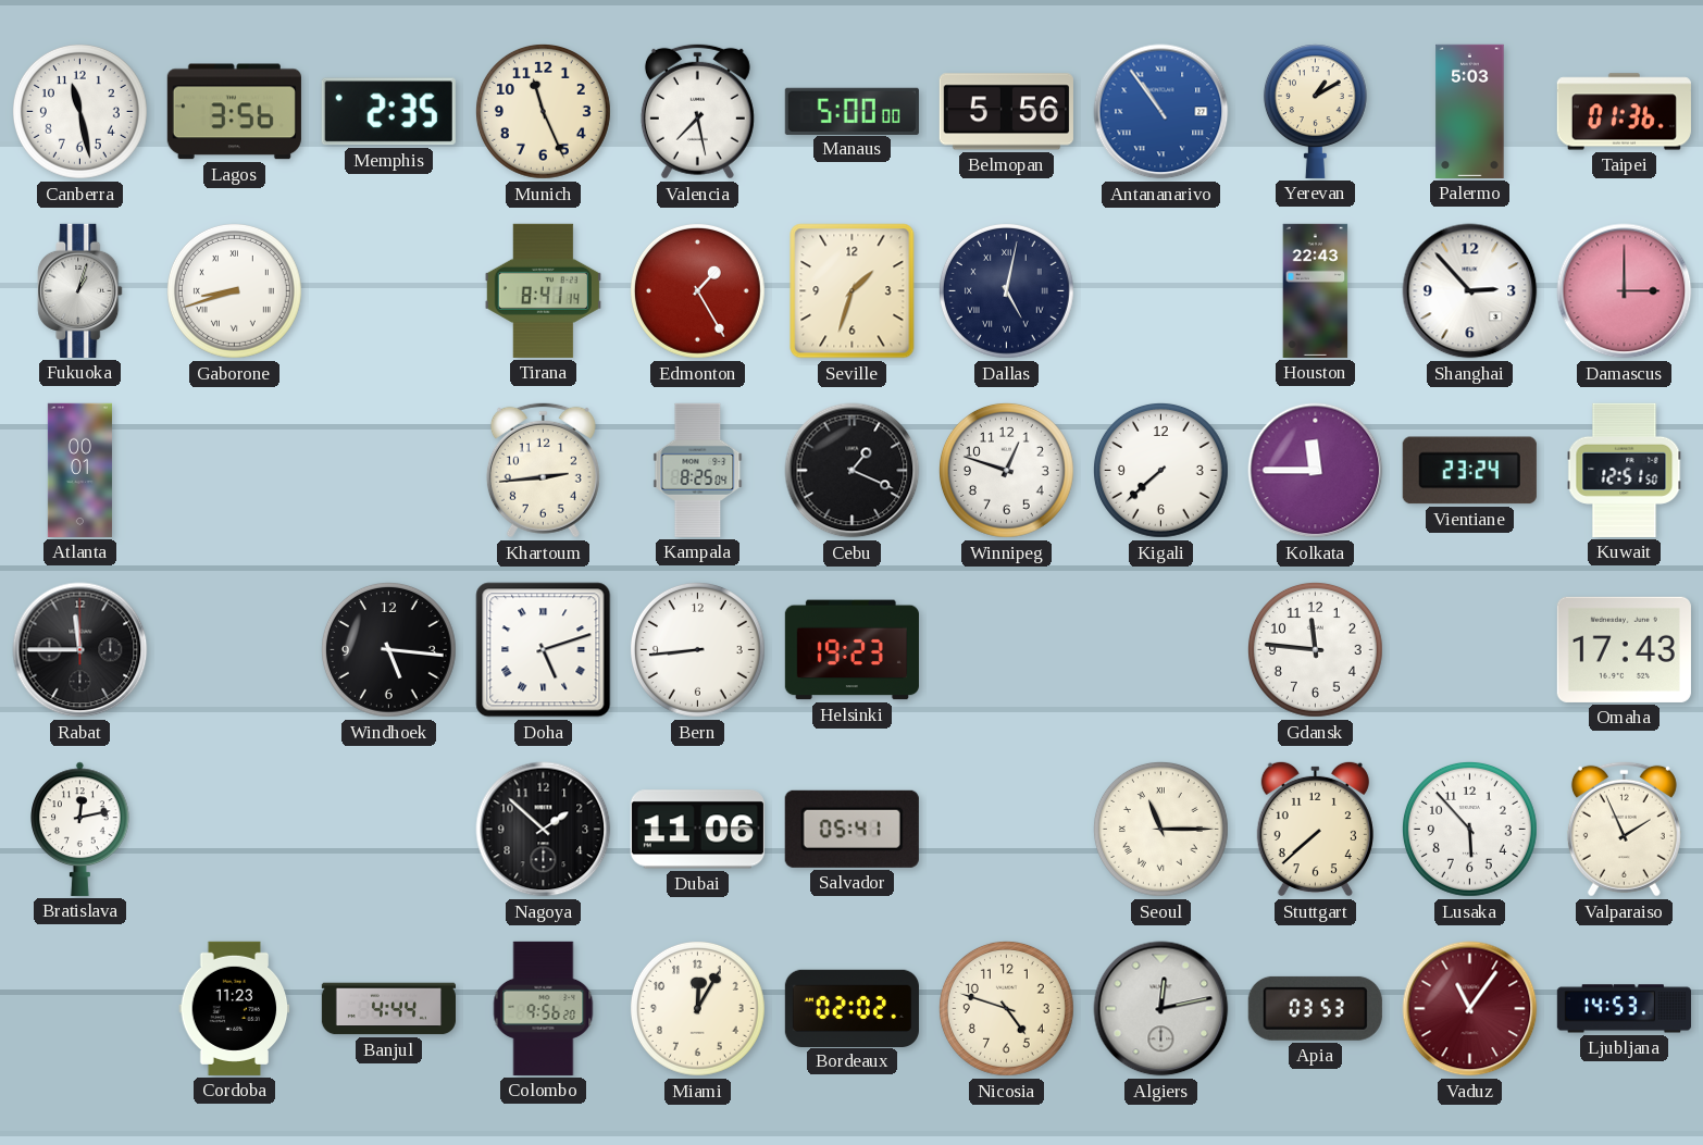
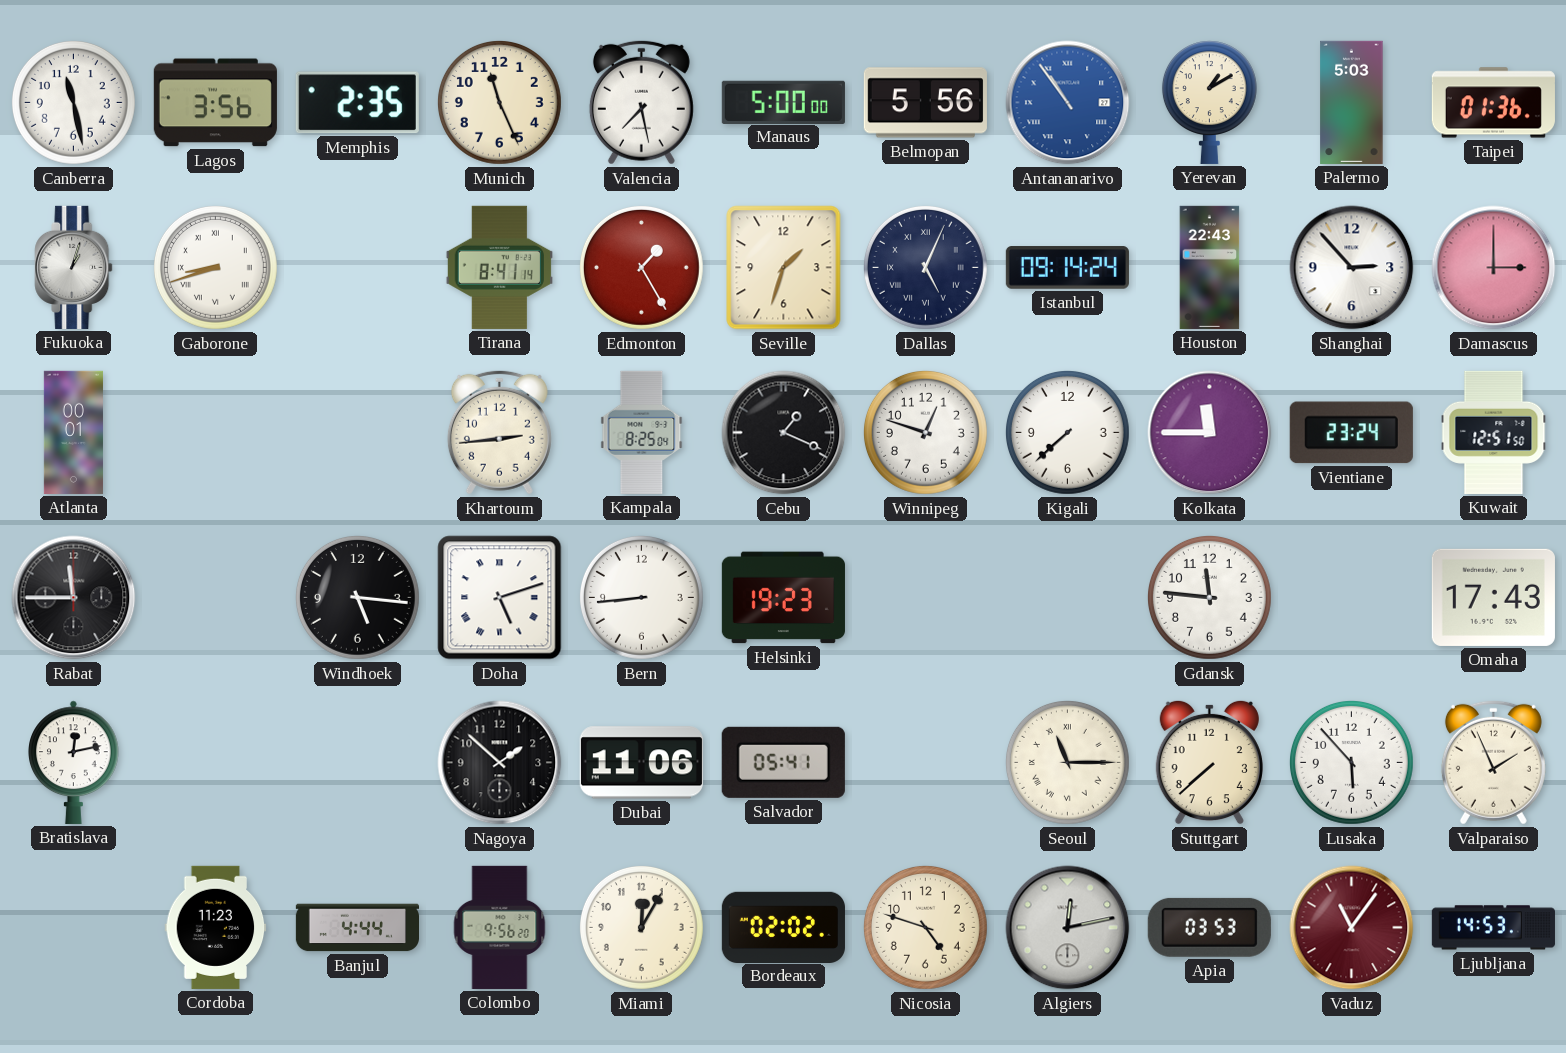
Dallas: 5:02 -> 5:04
Istanbul: none -> 09:14
